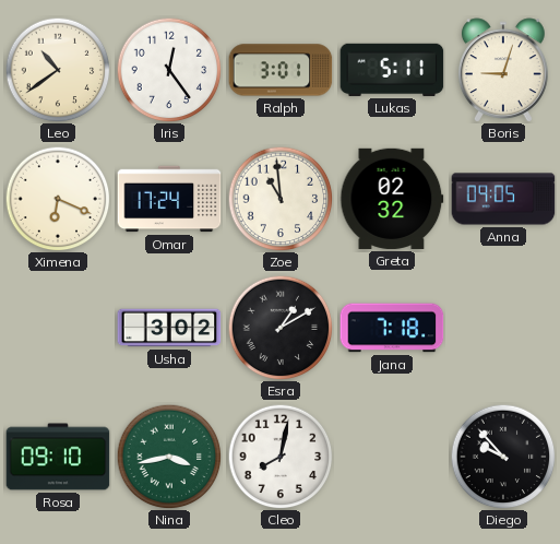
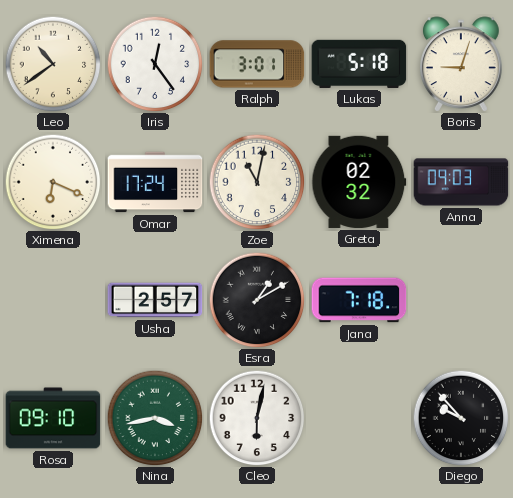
Lukas: 5:11 -> 5:18
Zoe: 10:59 -> 11:02
Anna: 09:05 -> 09:03
Usha: 3:02 -> 2:57
Cleo: 8:02 -> 6:02
